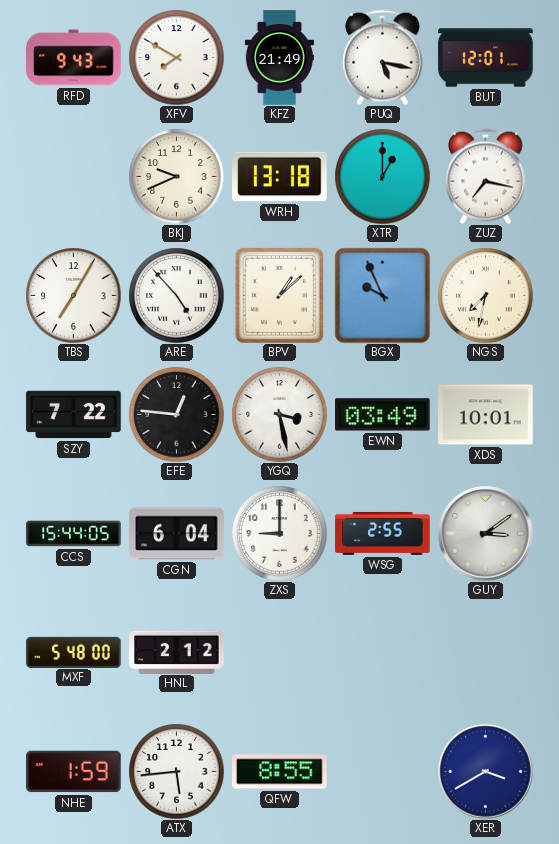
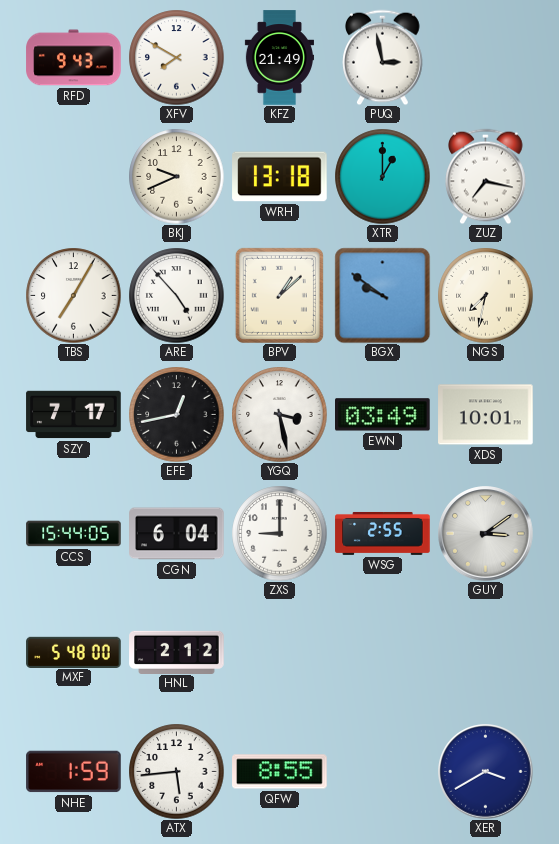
PUQ: 5:17 -> 2:58
BUT: 12:01 -> none
BGX: 9:56 -> 9:51
SZY: 7:22 -> 7:17
EFE: 12:46 -> 12:43
